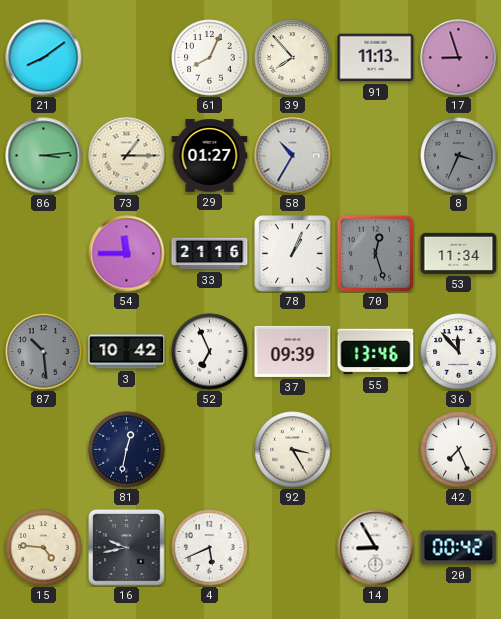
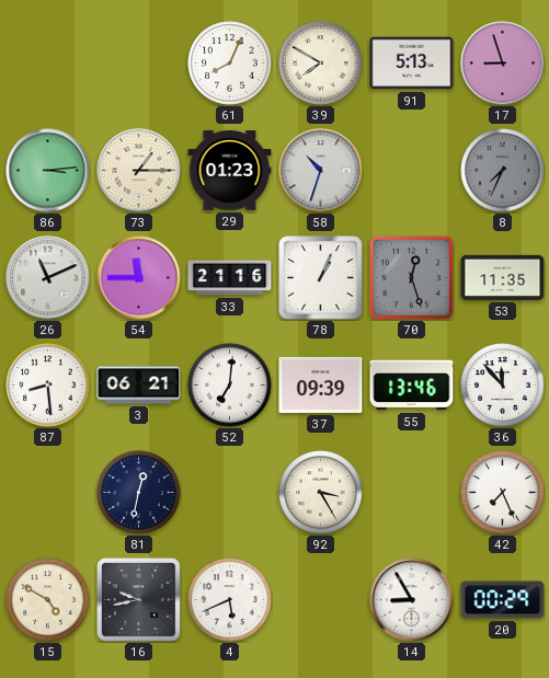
21: 8:09 -> none
39: 7:53 -> 7:50
91: 11:13 -> 5:13
29: 01:27 -> 01:23
58: 10:35 -> 10:33
8: 3:34 -> 7:34
26: none -> 11:11
53: 11:34 -> 11:35
87: 10:29 -> 8:29
87 dial: grey -> white
3: 10:42 -> 06:21
52: 6:56 -> 7:01
15: 4:46 -> 4:50
20: 00:42 -> 00:29
